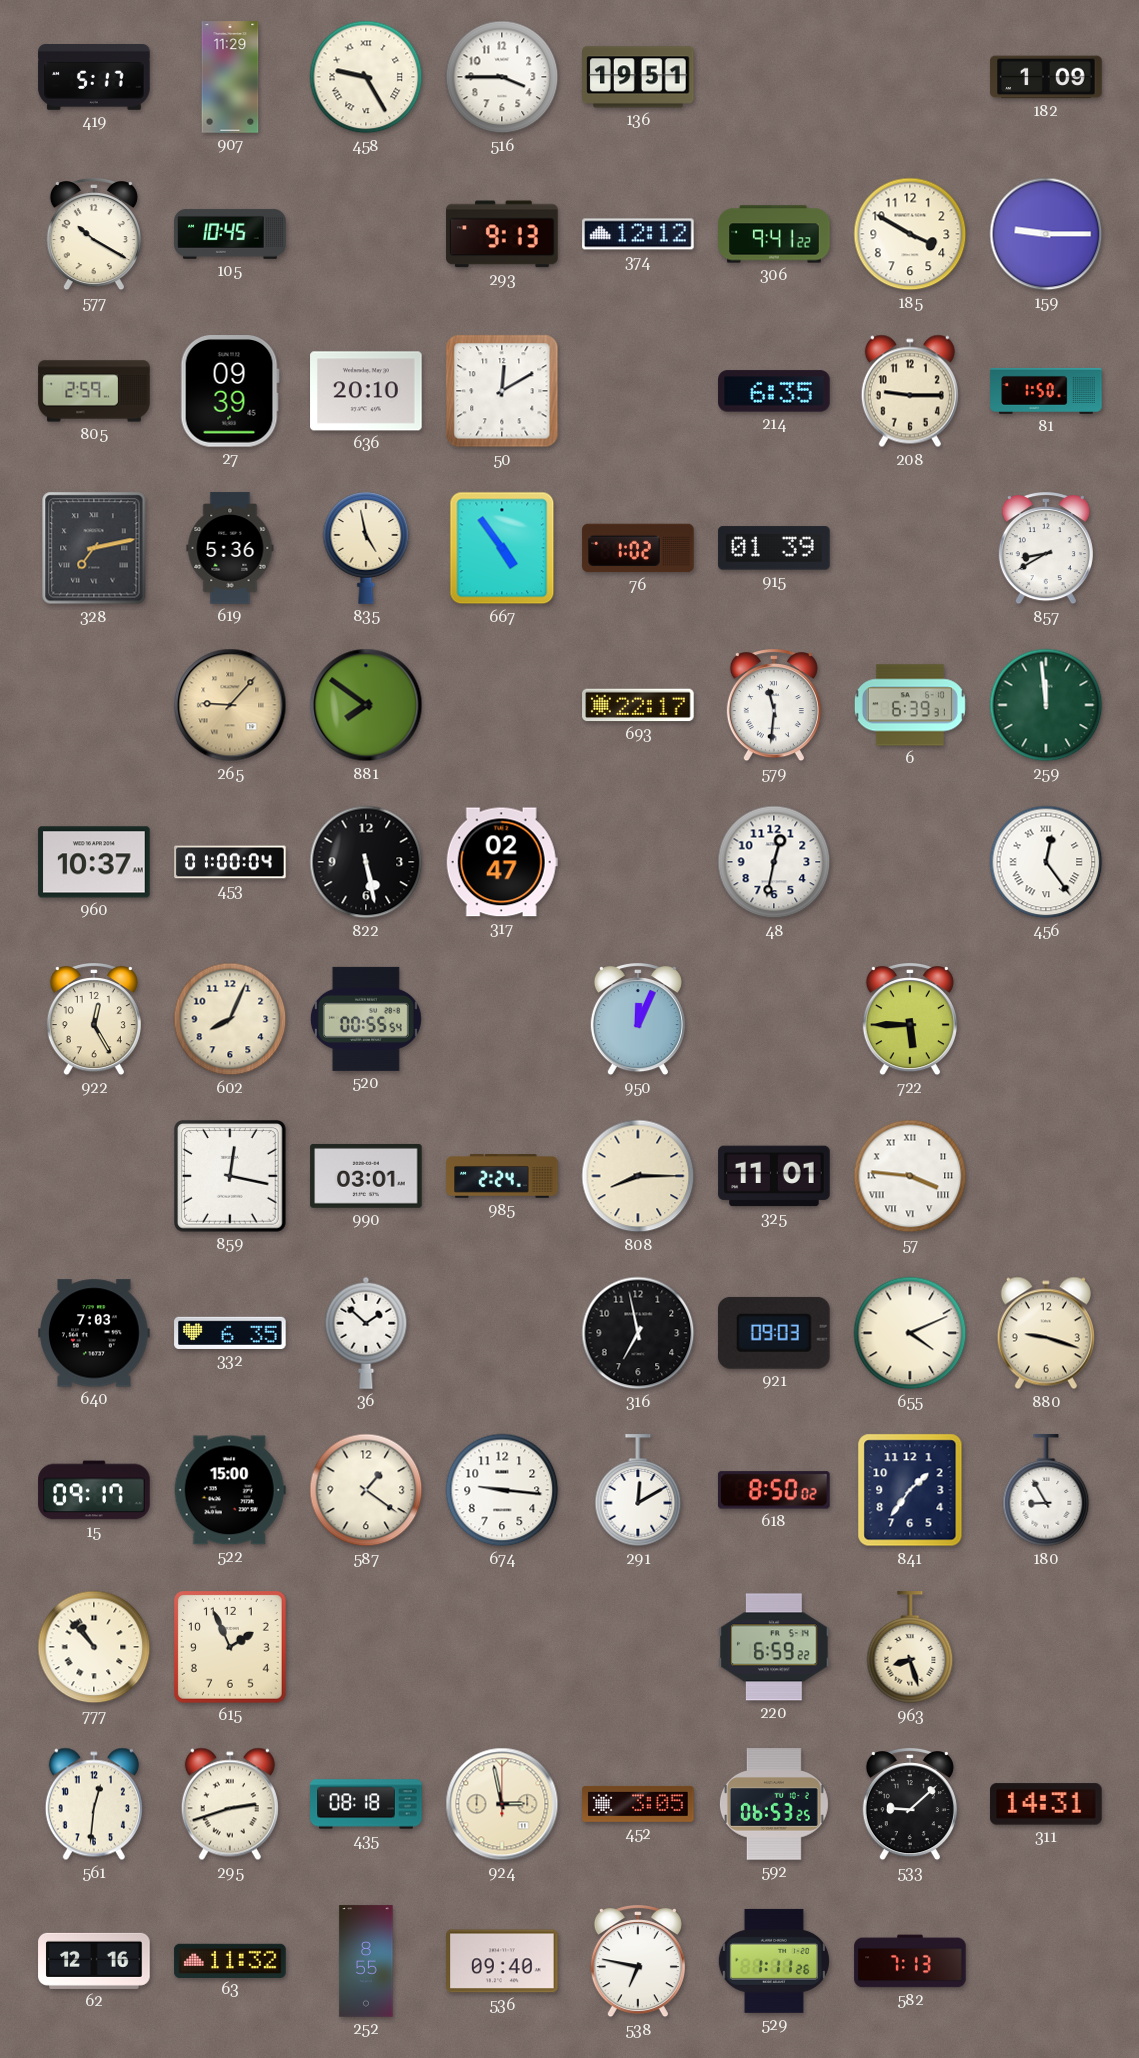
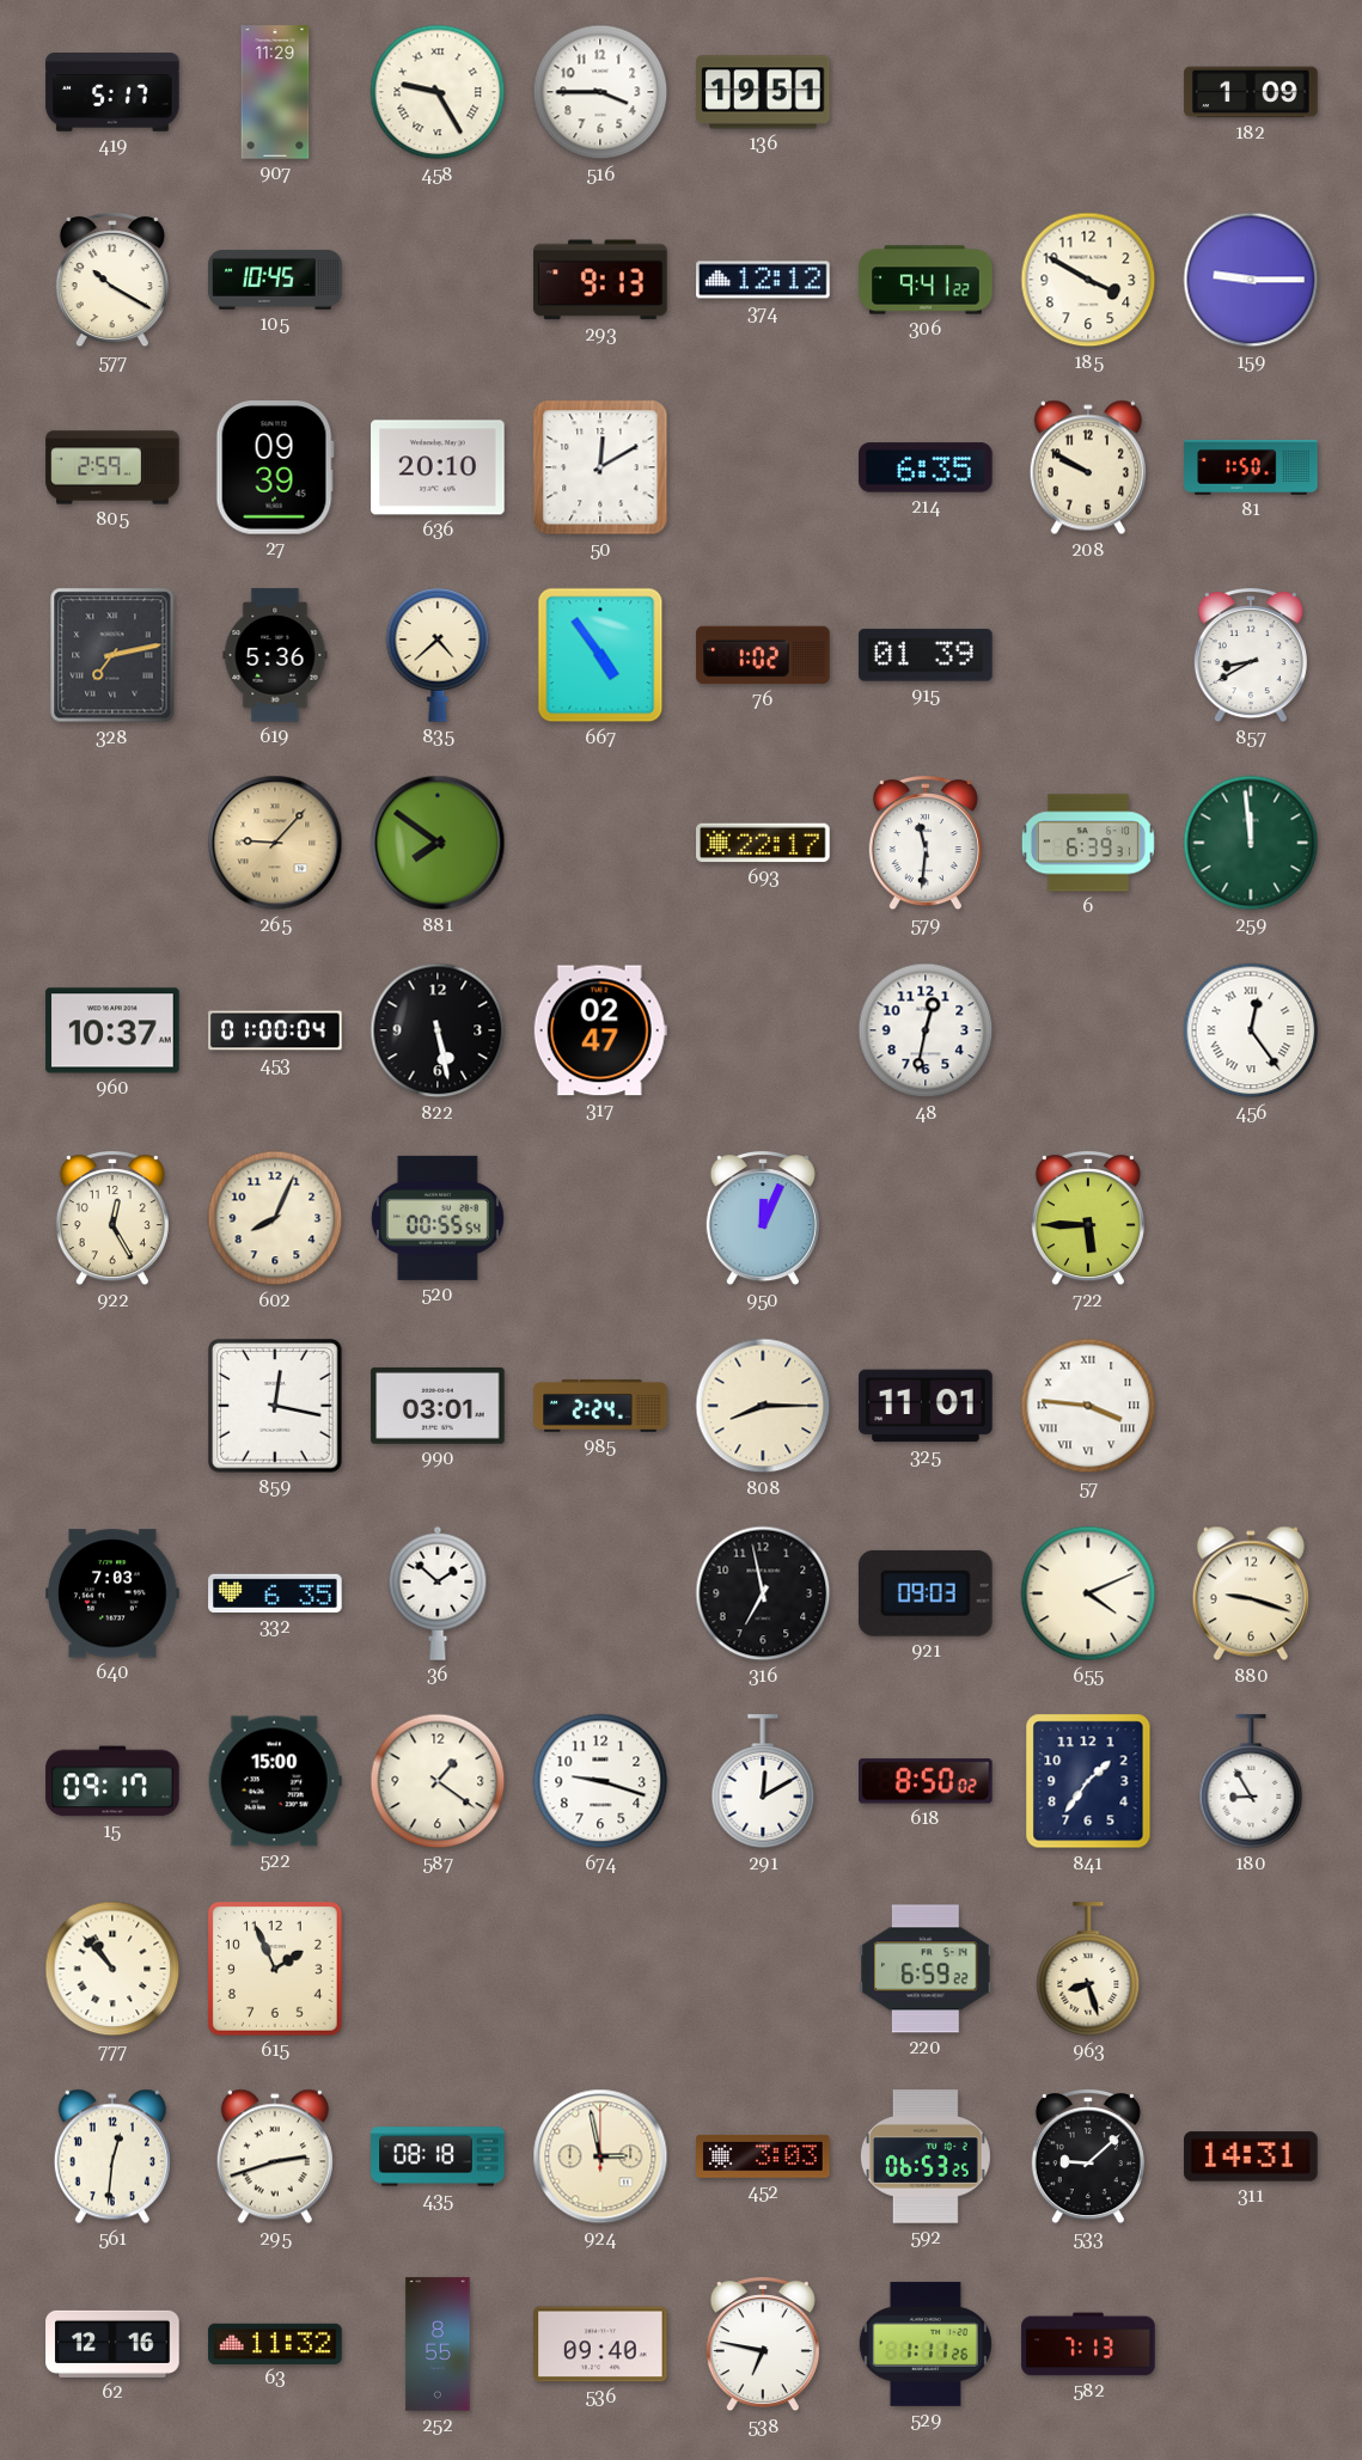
208: 9:15 -> 9:50
835: 4:58 -> 4:38
674: 9:16 -> 9:18
452: 3:05 -> 3:03
